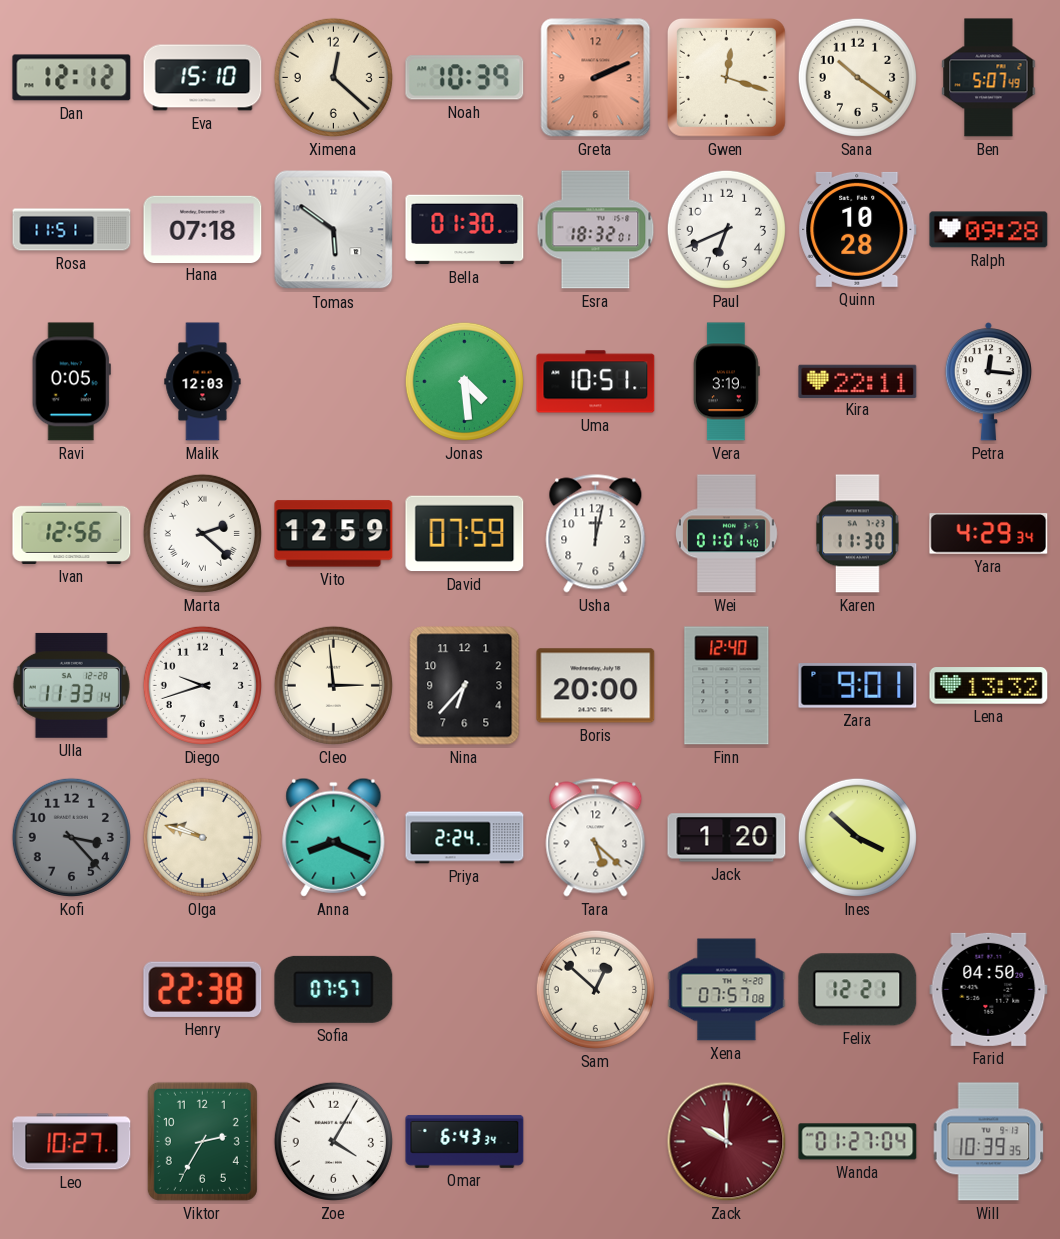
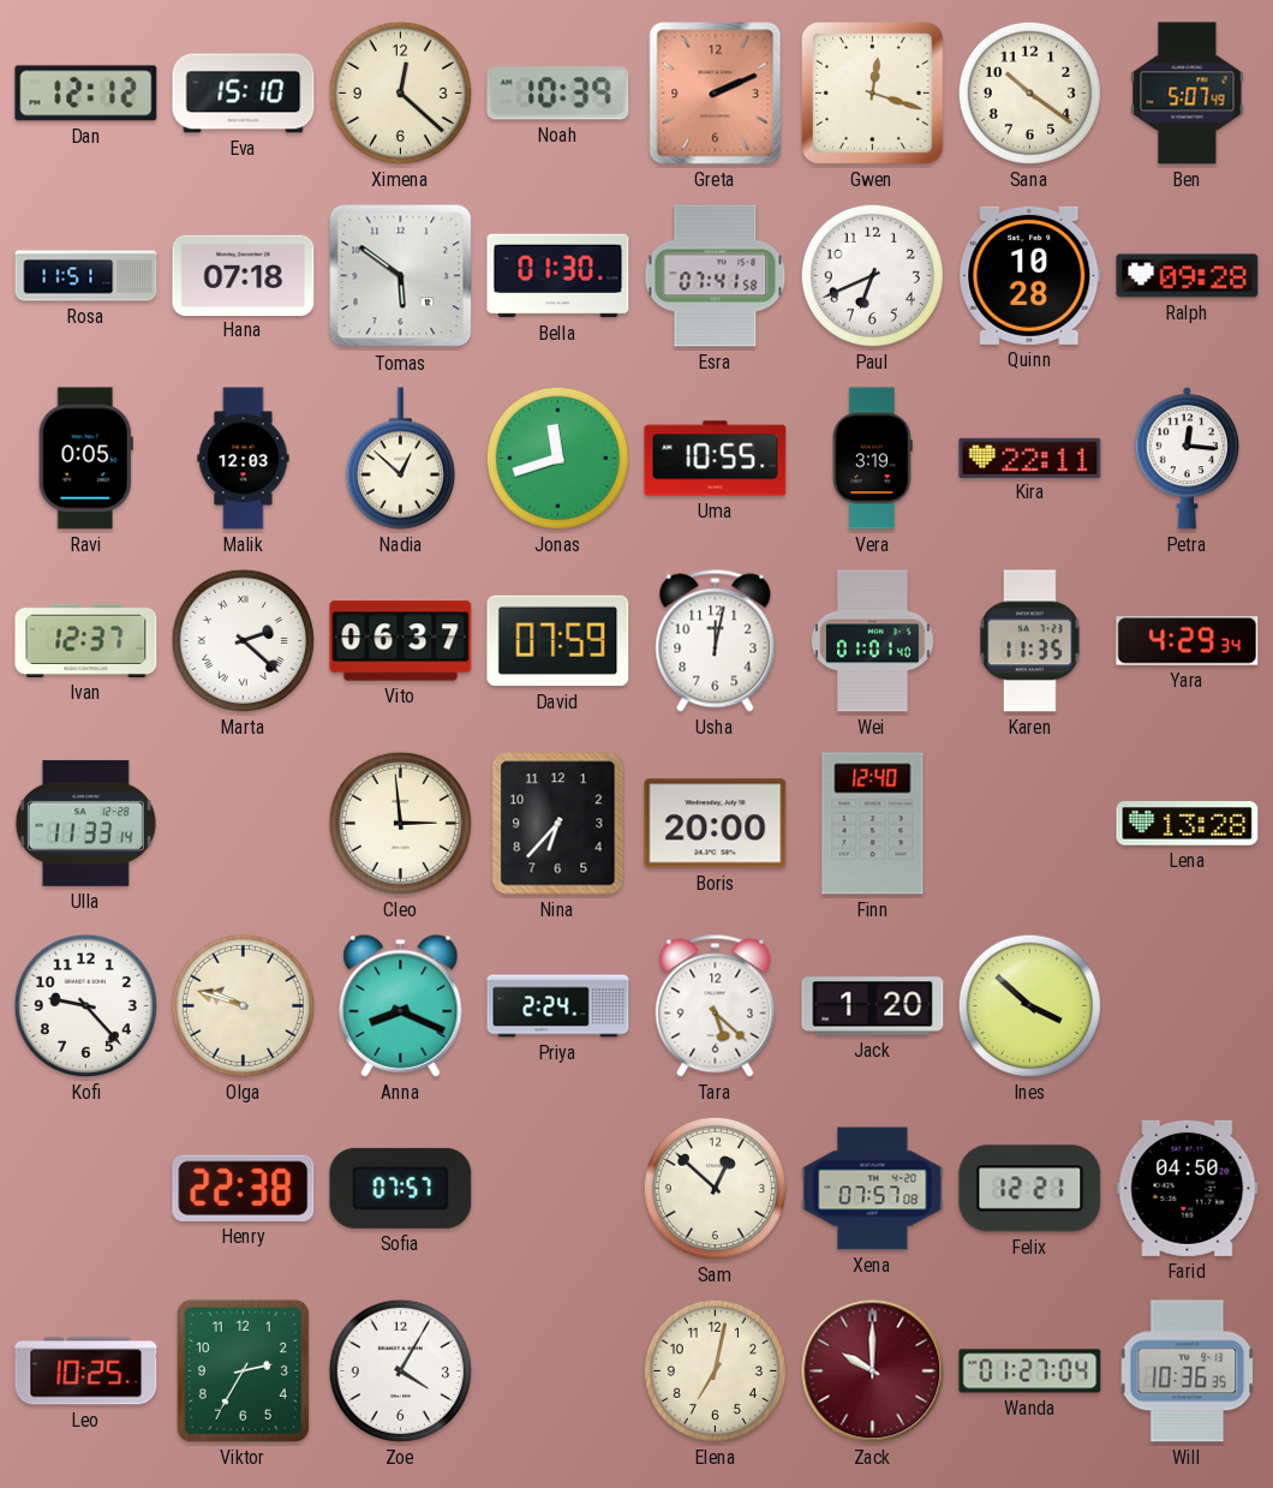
Esra: 18:32 -> 07:41
Nadia: none -> 12:52
Jonas: 4:29 -> 11:42
Uma: 10:51 -> 10:55
Ivan: 12:56 -> 12:37
Vito: 12:59 -> 06:37
Karen: 11:30 -> 11:35
Diego: 9:42 -> none
Zara: 9:01 -> none
Lena: 13:32 -> 13:28
Kofi: 3:23 -> 9:23
Kofi dial: grey -> white
Leo: 10:27 -> 10:25
Omar: 6:43 -> none
Elena: none -> 7:02
Will: 10:39 -> 10:36
